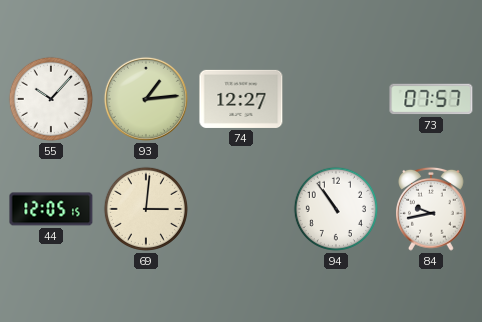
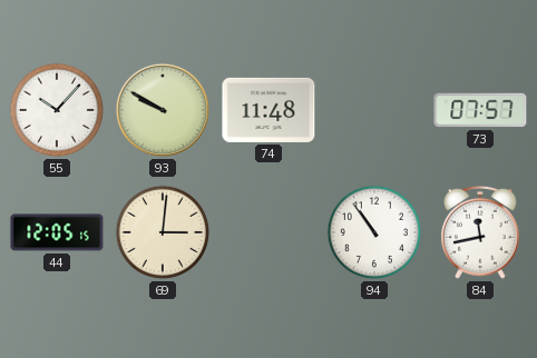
93: 1:14 -> 9:50
74: 12:27 -> 11:48
84: 9:43 -> 11:43
